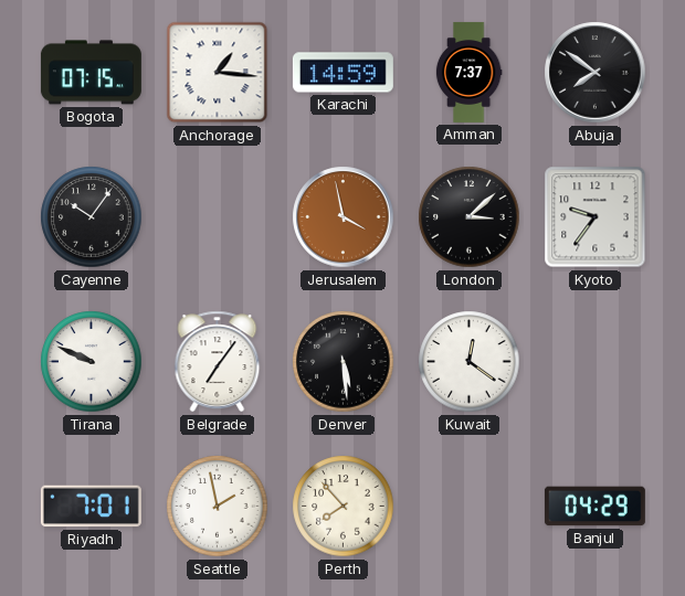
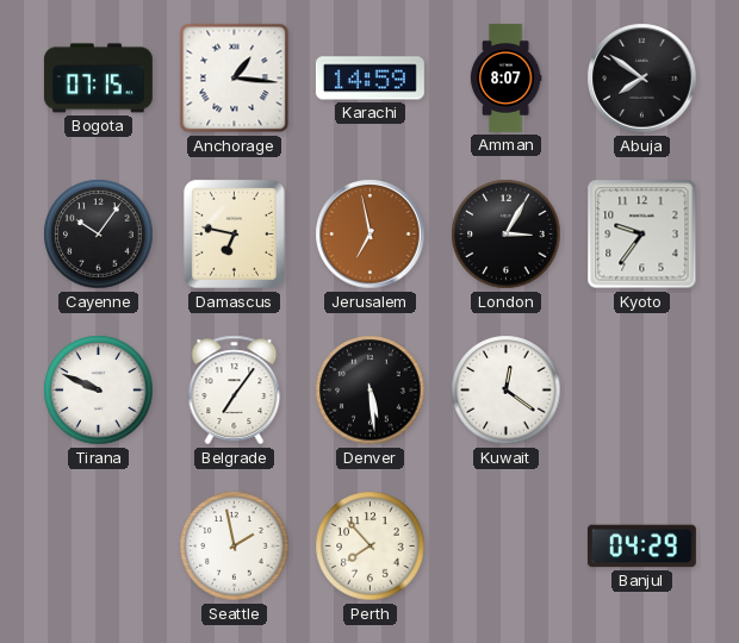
Amman: 7:37 -> 8:07
Damascus: none -> 6:47
Jerusalem: 3:58 -> 6:58
London: 3:08 -> 3:05
Riyadh: 7:01 -> none
